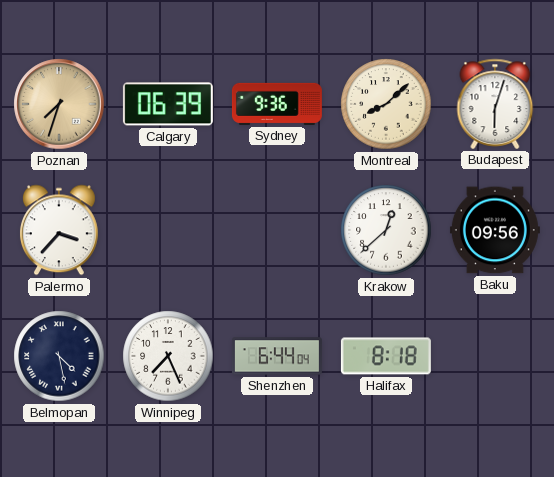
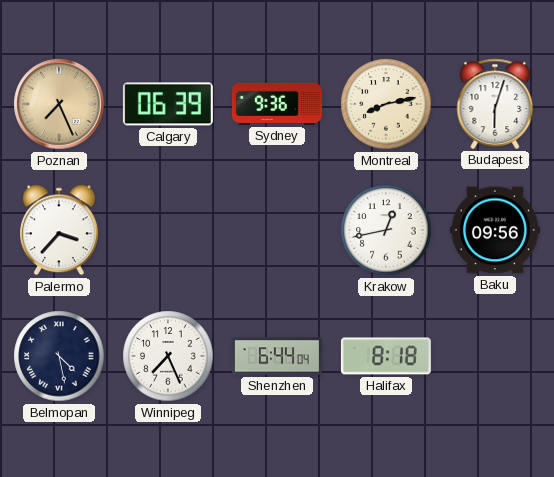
Poznan: 7:33 -> 7:26
Montreal: 8:08 -> 8:13
Krakow: 12:38 -> 12:43
